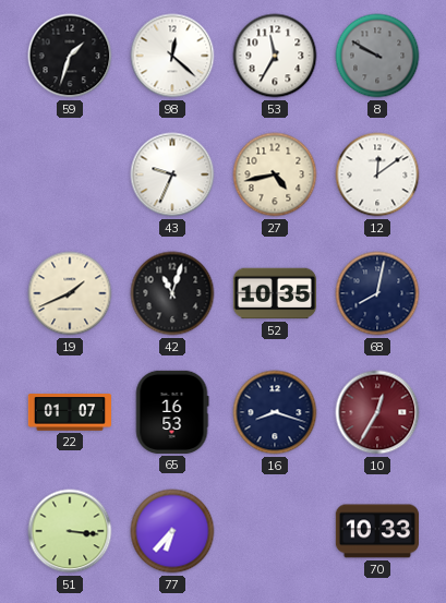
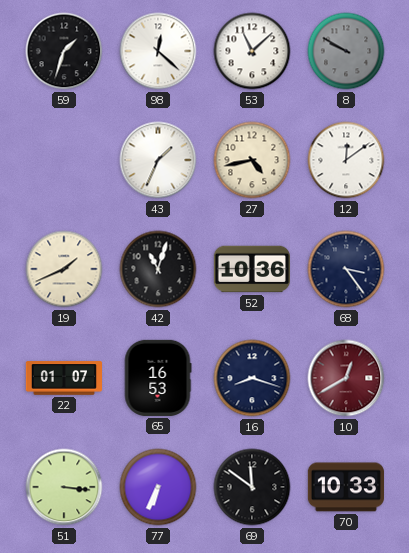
53: 11:35 -> 11:08
43: 9:34 -> 1:34
52: 10:35 -> 10:36
68: 8:02 -> 3:24
10: 12:35 -> 12:40
77: 6:37 -> 6:34
69: none -> 11:51
